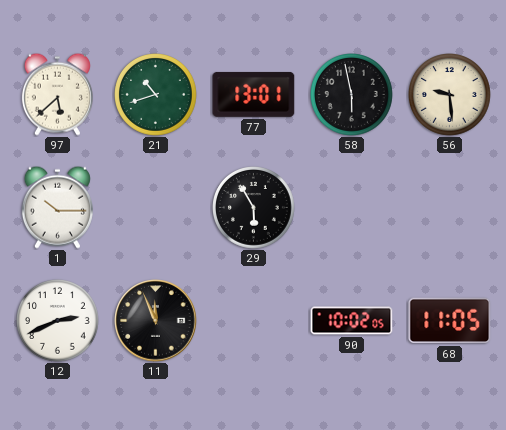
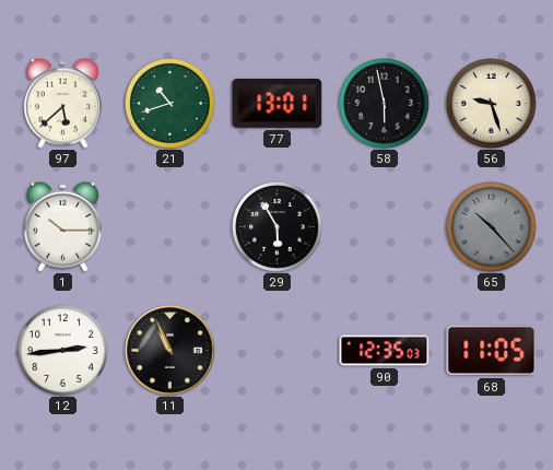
56: 9:29 -> 9:27
65: none -> 10:23
12: 2:41 -> 2:44
11: 11:56 -> 10:56
90: 10:02 -> 12:35
